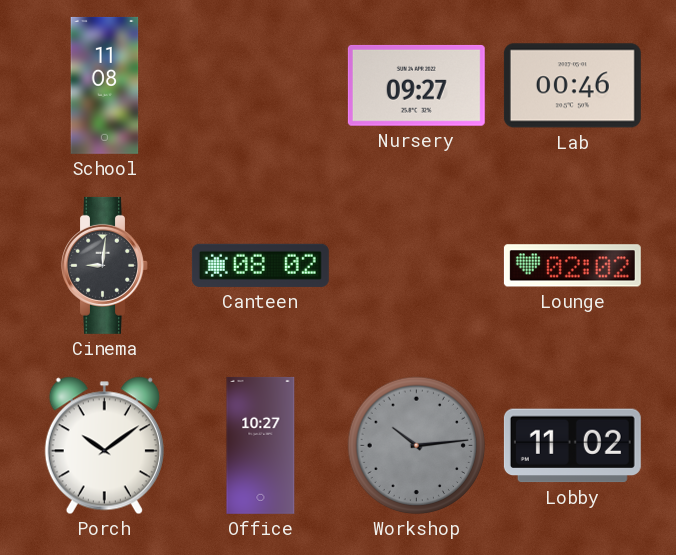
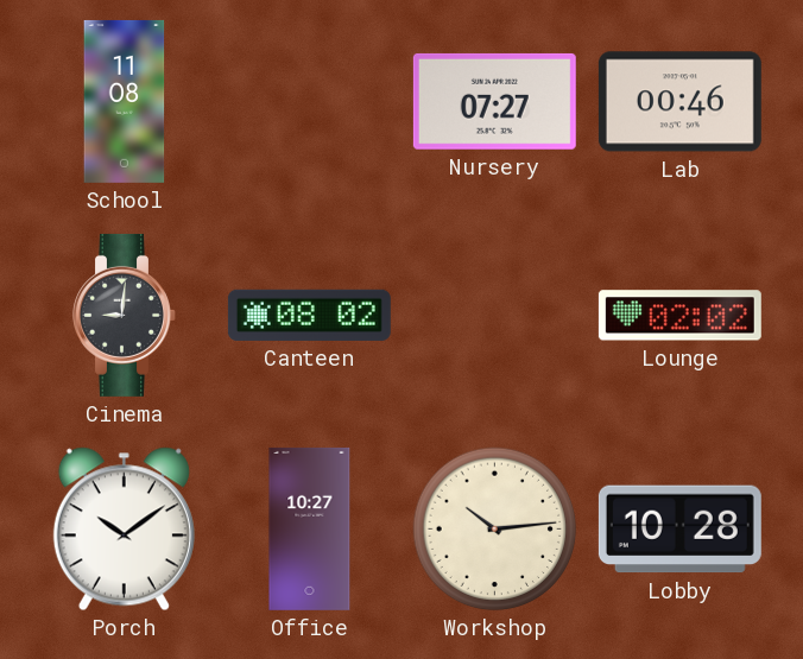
Nursery: 09:27 -> 07:27
Workshop dial: grey -> cream
Lobby: 11:02 -> 10:28
